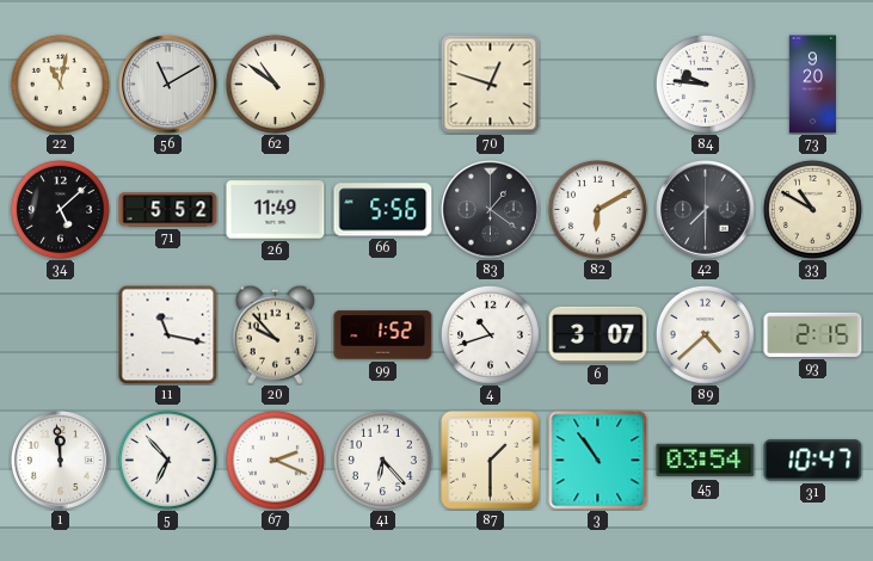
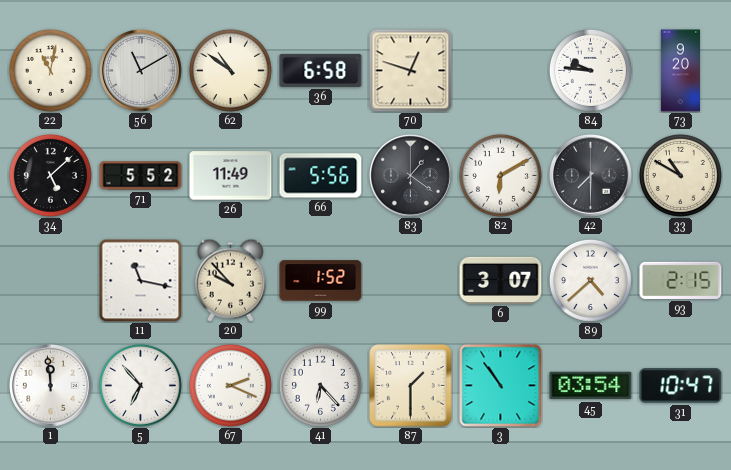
36: none -> 6:58
4: 10:42 -> none
